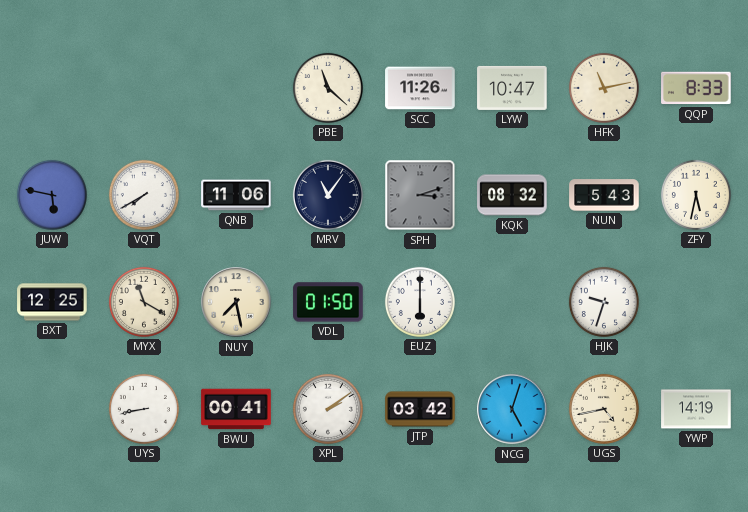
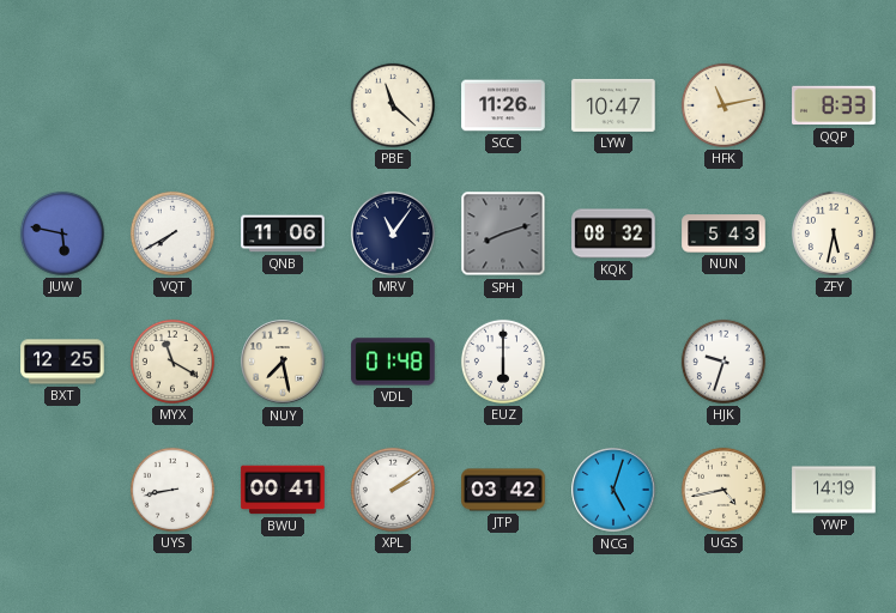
SPH: 3:12 -> 8:12
VDL: 01:50 -> 01:48
